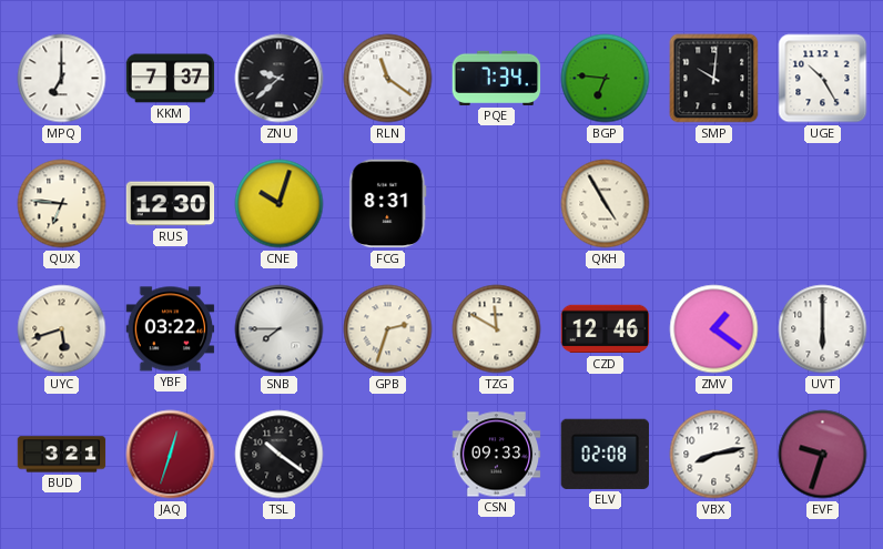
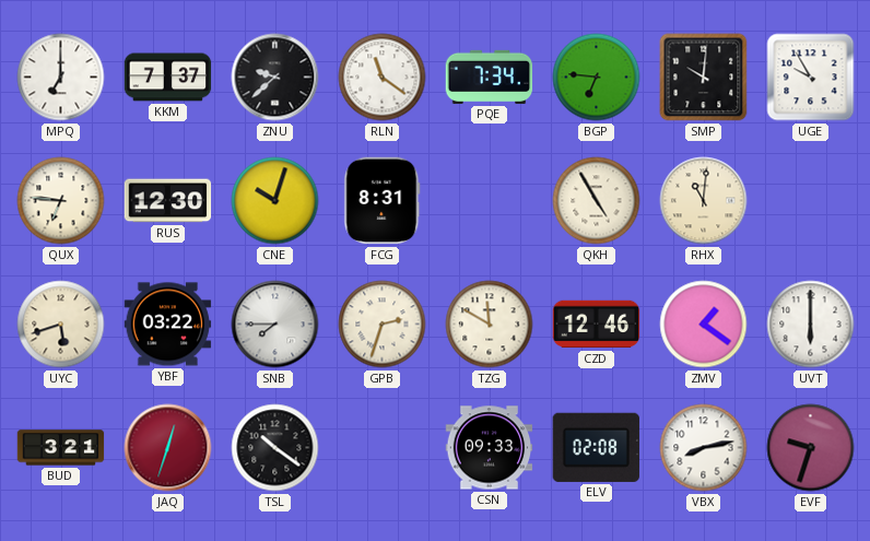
UGE: 10:25 -> 9:55
RHX: none -> 11:01
